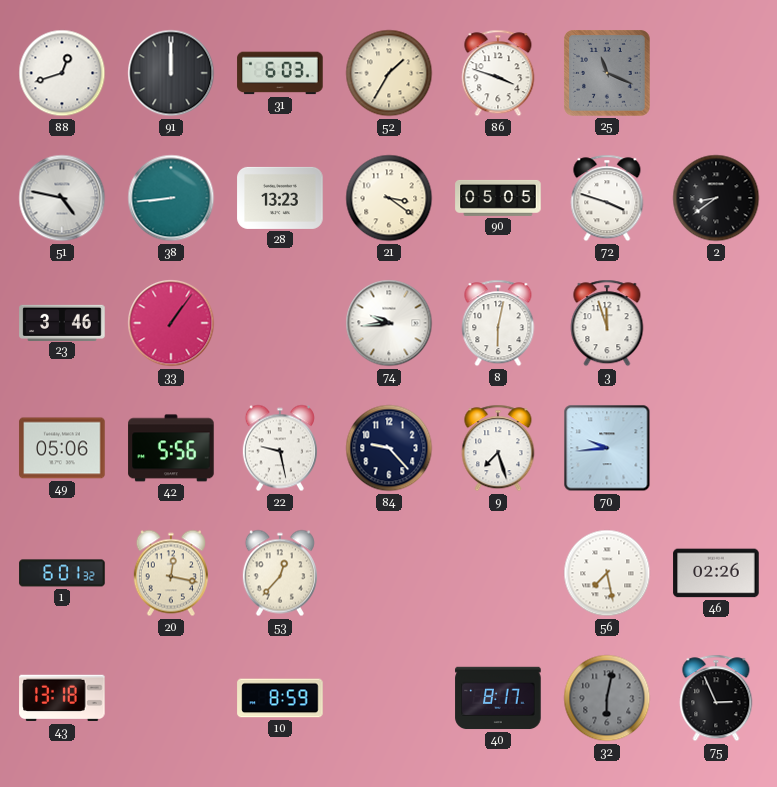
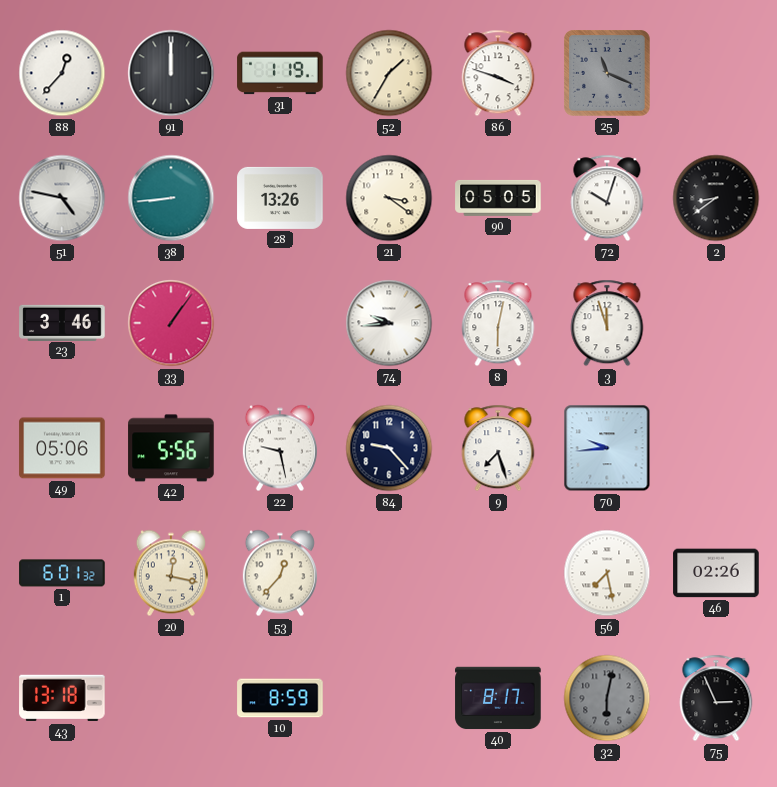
88: 12:42 -> 12:37
31: 6:03 -> 1:19
28: 13:23 -> 13:26
72: 3:48 -> 10:03
